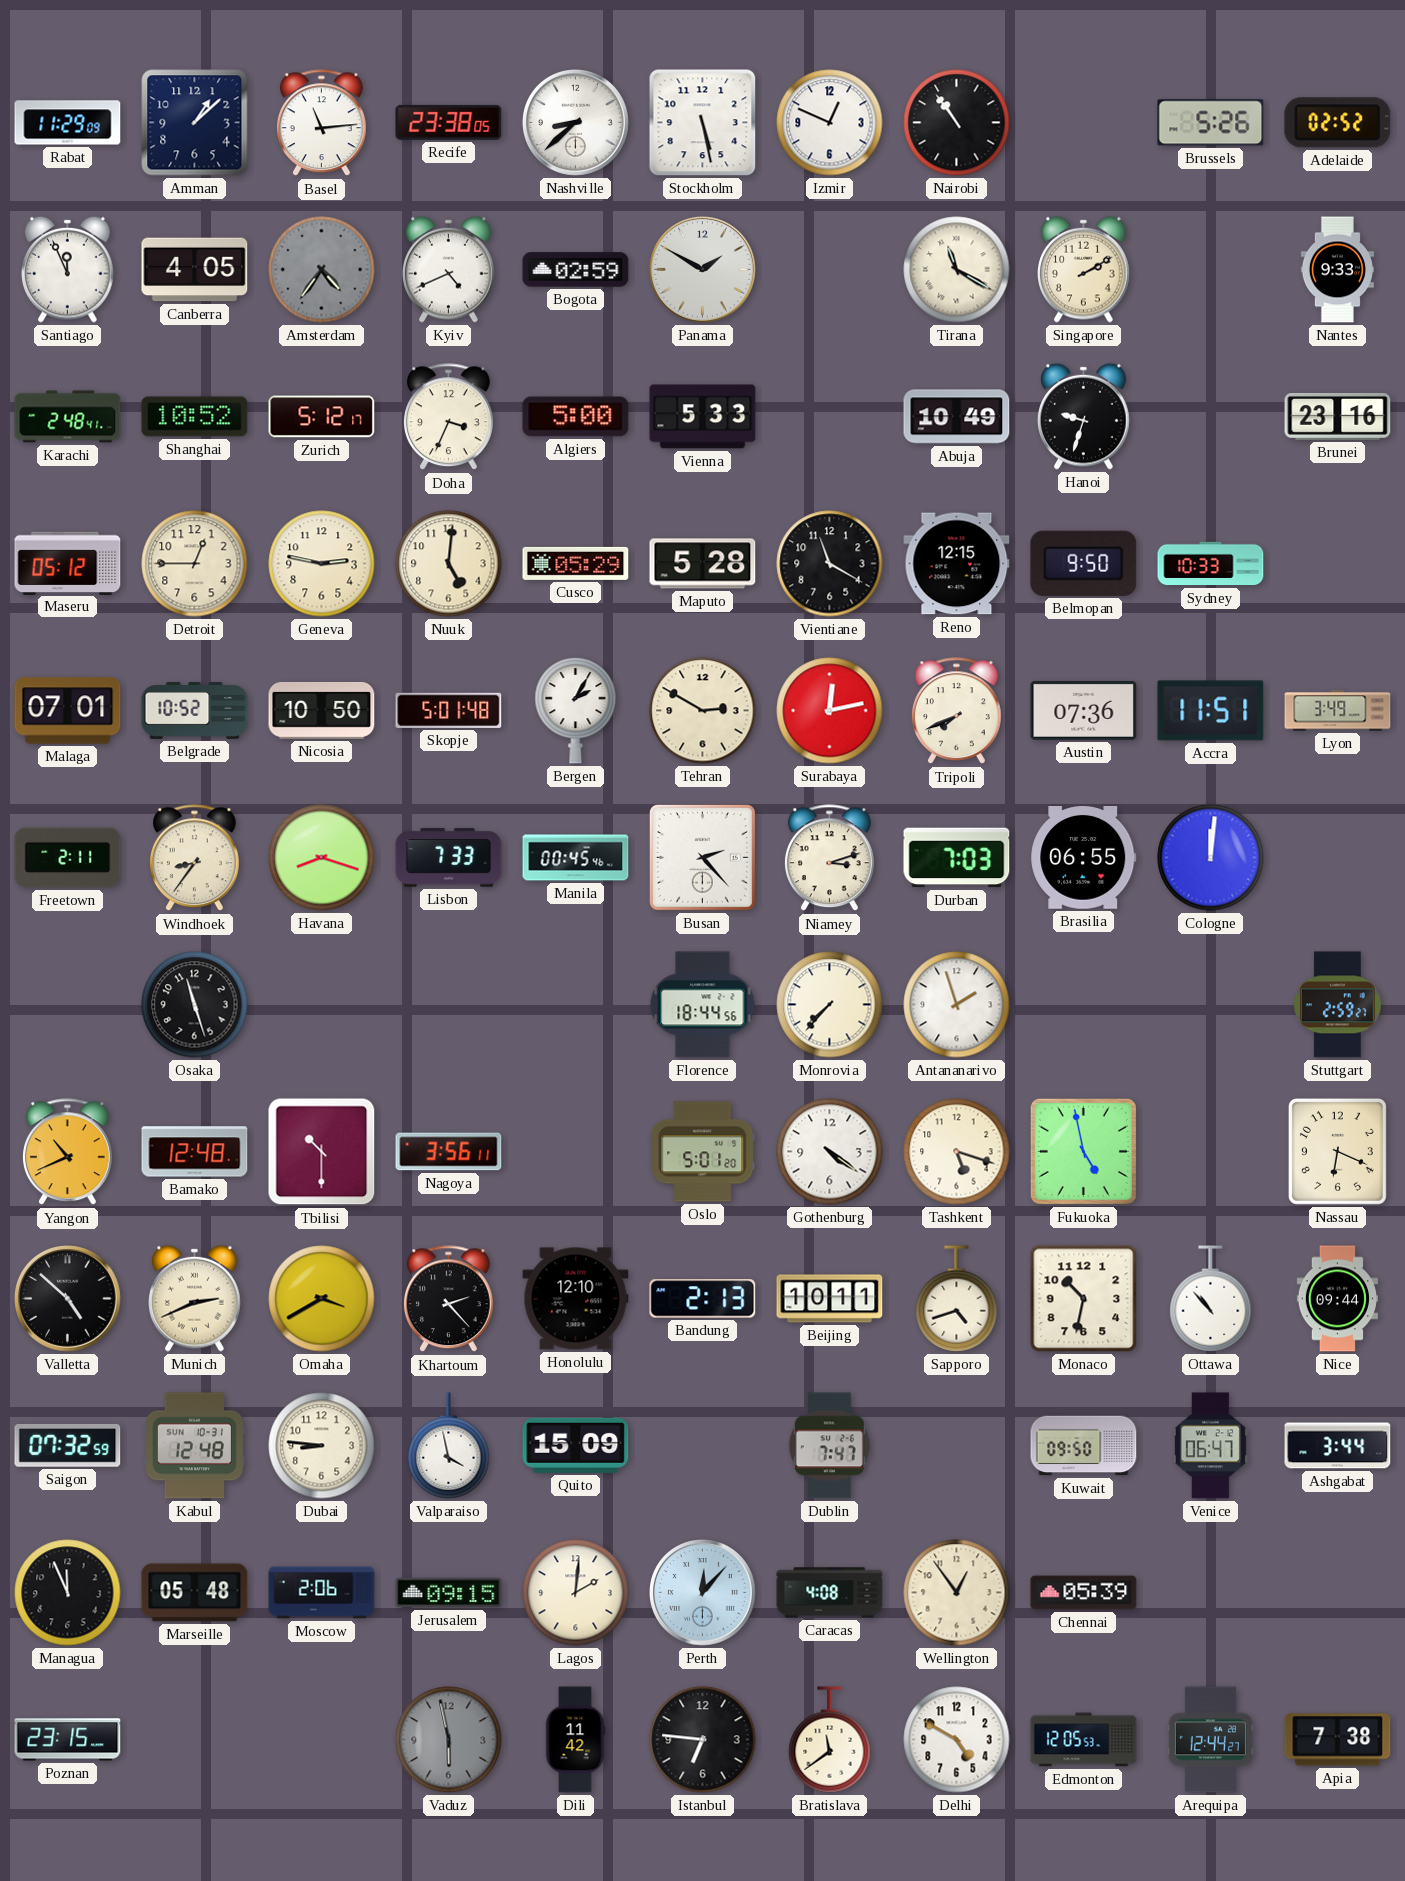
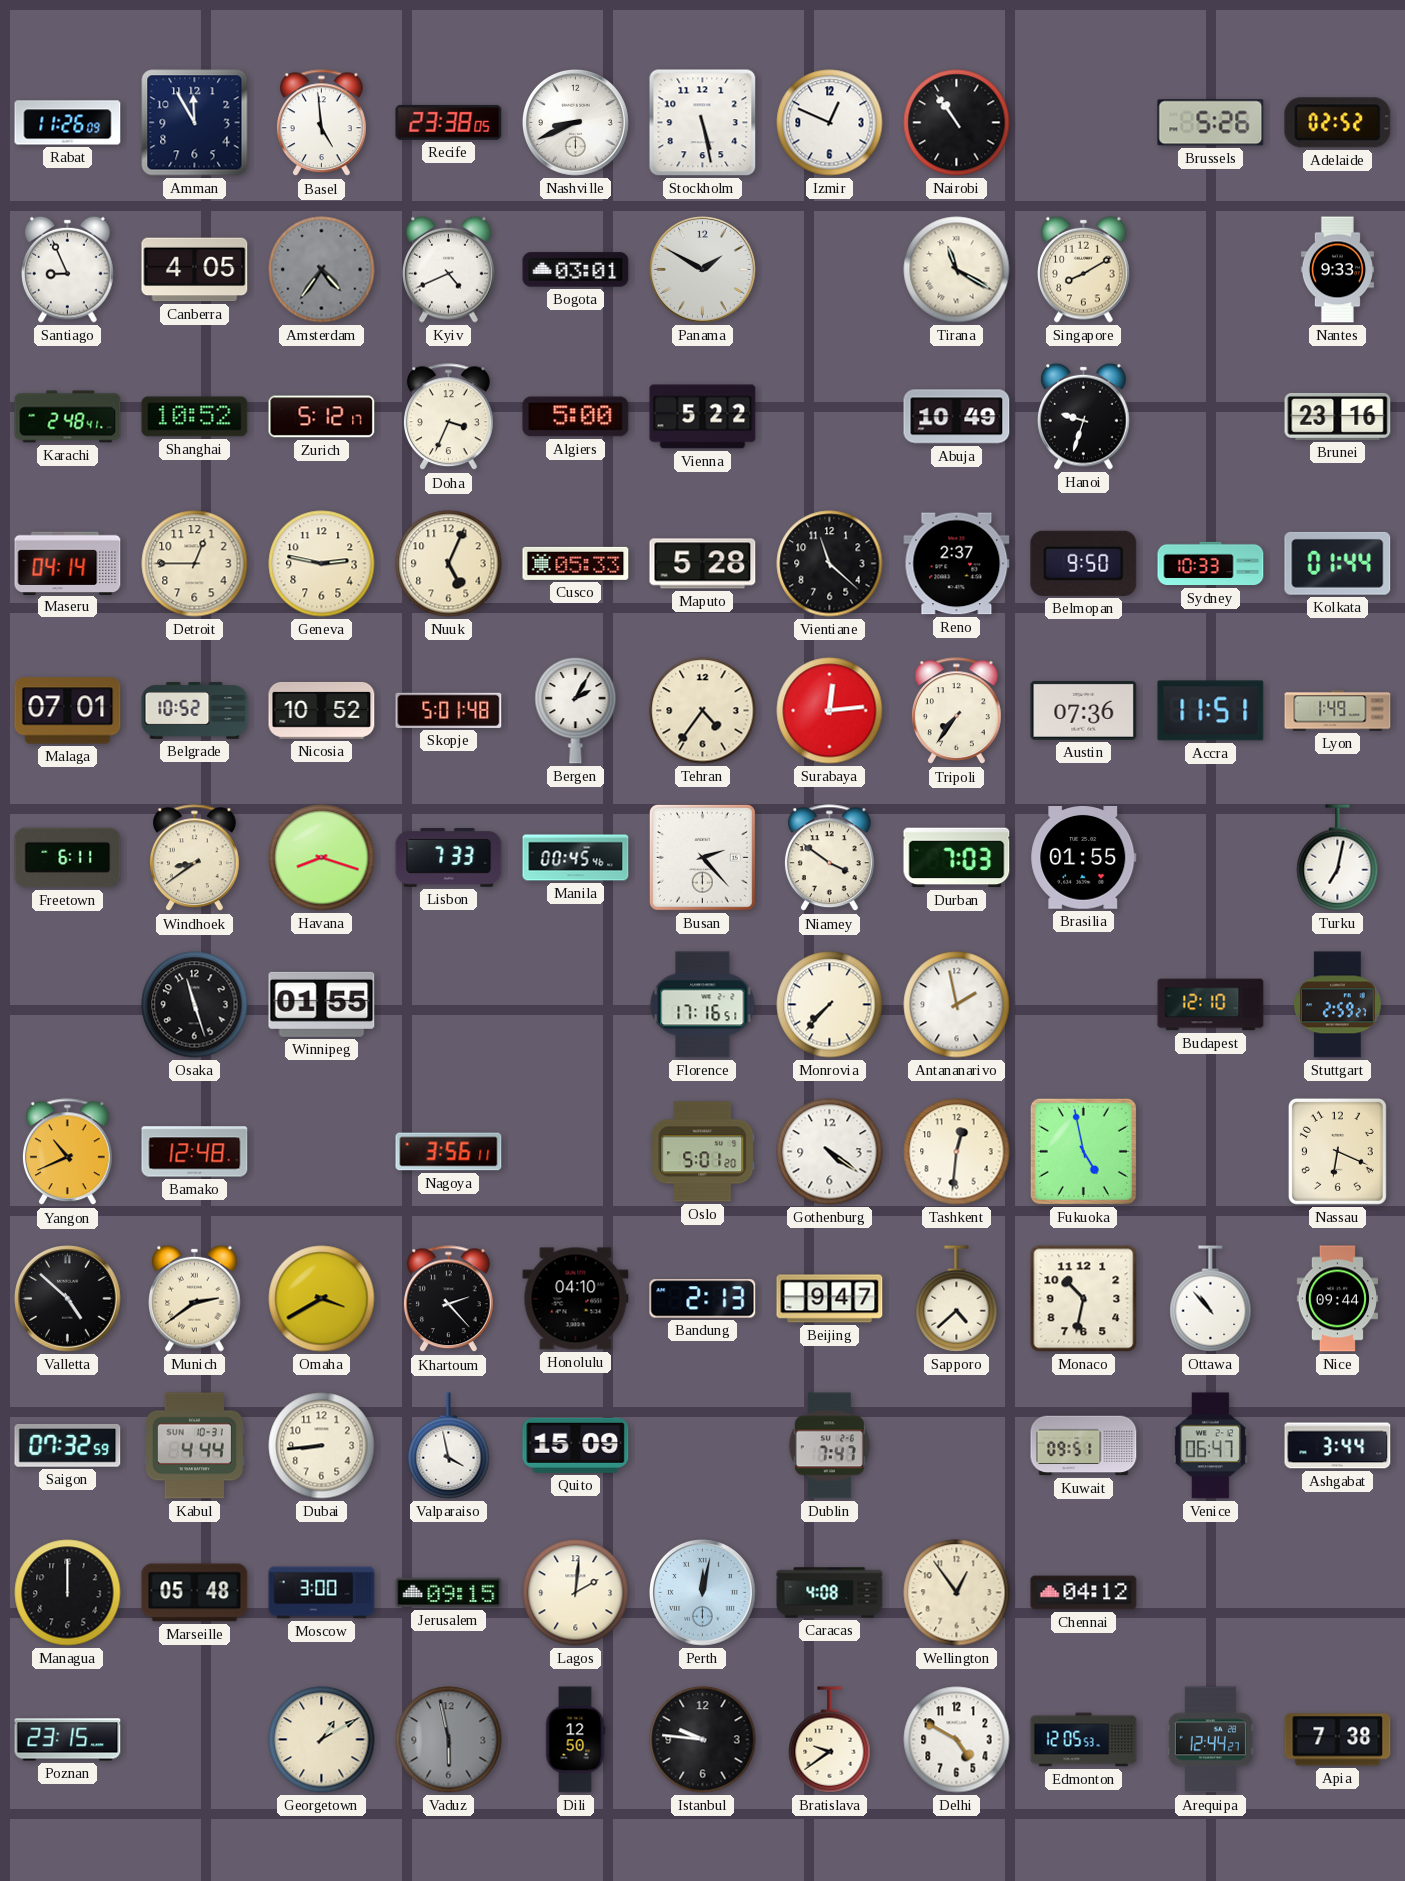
Rabat: 11:29 -> 11:26
Amman: 1:08 -> 11:55
Basel: 11:14 -> 4:59
Nashville: 8:38 -> 8:41
Santiago: 11:56 -> 8:56
Bogota: 02:59 -> 03:01
Singapore: 2:10 -> 8:10
Vienna: 5:33 -> 5:22
Maseru: 05:12 -> 04:14
Nuuk: 5:01 -> 5:04
Cusco: 05:29 -> 05:33
Vientiane: 11:20 -> 11:22
Reno: 12:15 -> 2:37
Kolkata: none -> 01:44
Nicosia: 10:50 -> 10:52
Tehran: 2:50 -> 4:36
Surabaya: 12:13 -> 12:14
Tripoli: 7:41 -> 7:36
Lyon: 3:49 -> 1:49
Freetown: 2:11 -> 6:11
Windhoek: 8:36 -> 8:39
Niamey: 3:12 -> 3:51
Brasilia: 06:55 -> 01:55
Cologne: 12:01 -> none
Turku: none -> 7:02
Winnipeg: none -> 01:55
Florence: 18:44 -> 17:16
Antananarivo: 1:57 -> 1:58
Budapest: none -> 12:10
Tbilisi: 10:30 -> none
Tashkent: 5:18 -> 12:31
Munich: 2:41 -> 2:39
Honolulu: 12:10 -> 04:10
Beijing: 10:11 -> 9:47
Sapporo: 4:42 -> 4:38
Kabul: 12:48 -> 4:44
Dubai: 8:46 -> 8:44
Kuwait: 09:50 -> 09:51
Managua: 11:56 -> 12:00
Moscow: 2:06 -> 3:00
Perth: 12:07 -> 12:02
Chennai: 05:39 -> 04:12
Georgetown: none -> 1:10
Dili: 11:42 -> 12:50
Istanbul: 6:46 -> 9:46
Bratislava: 11:39 -> 9:39
